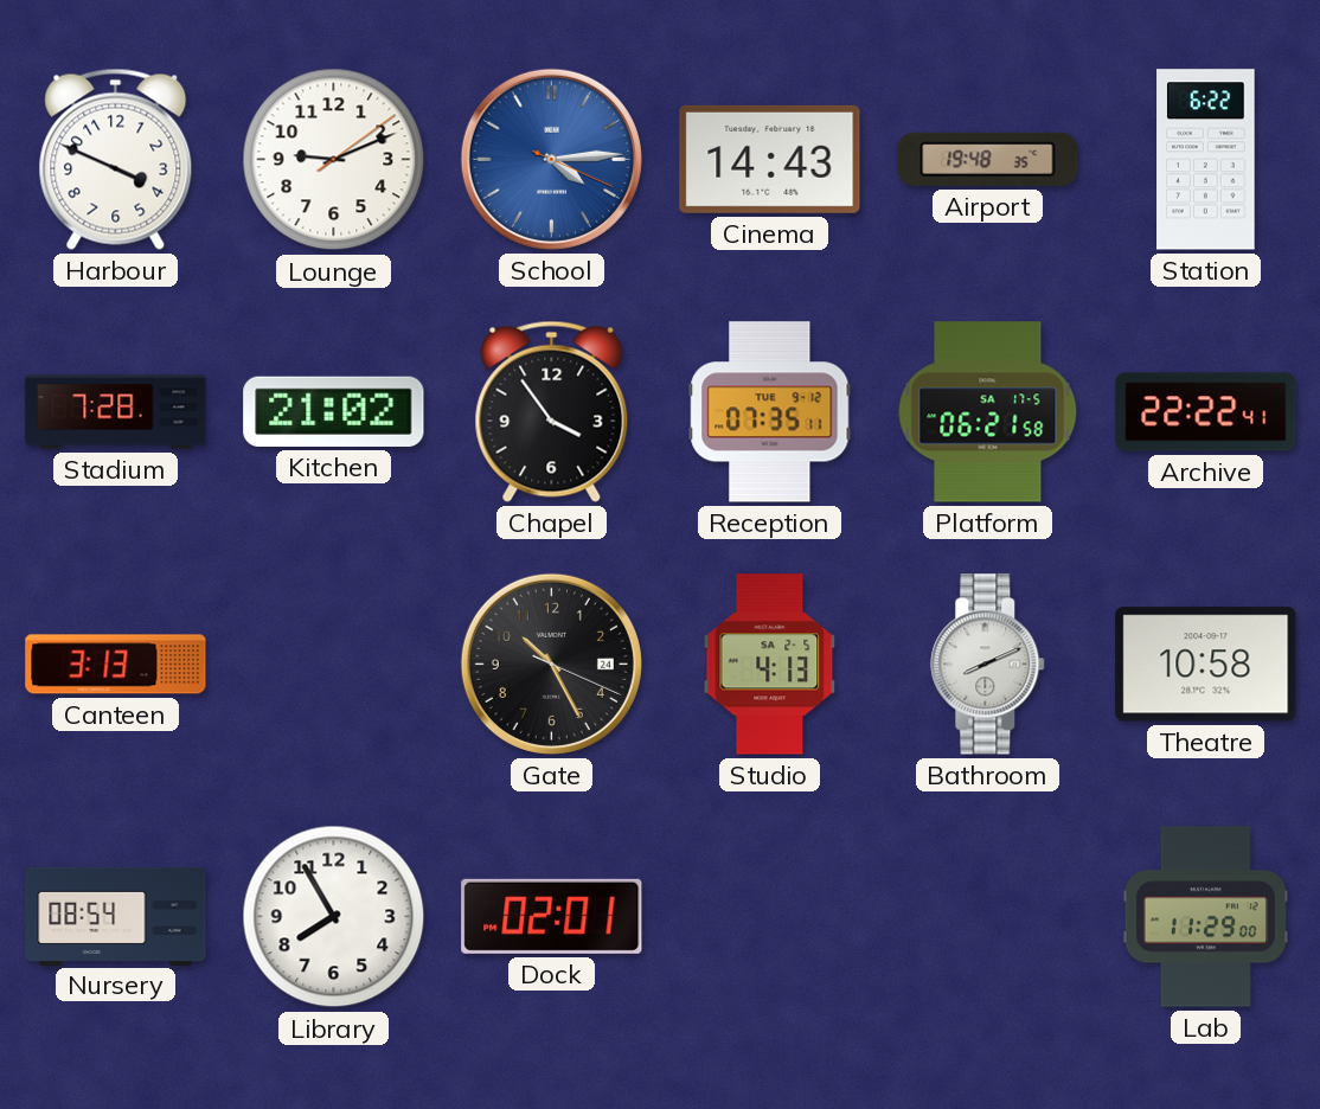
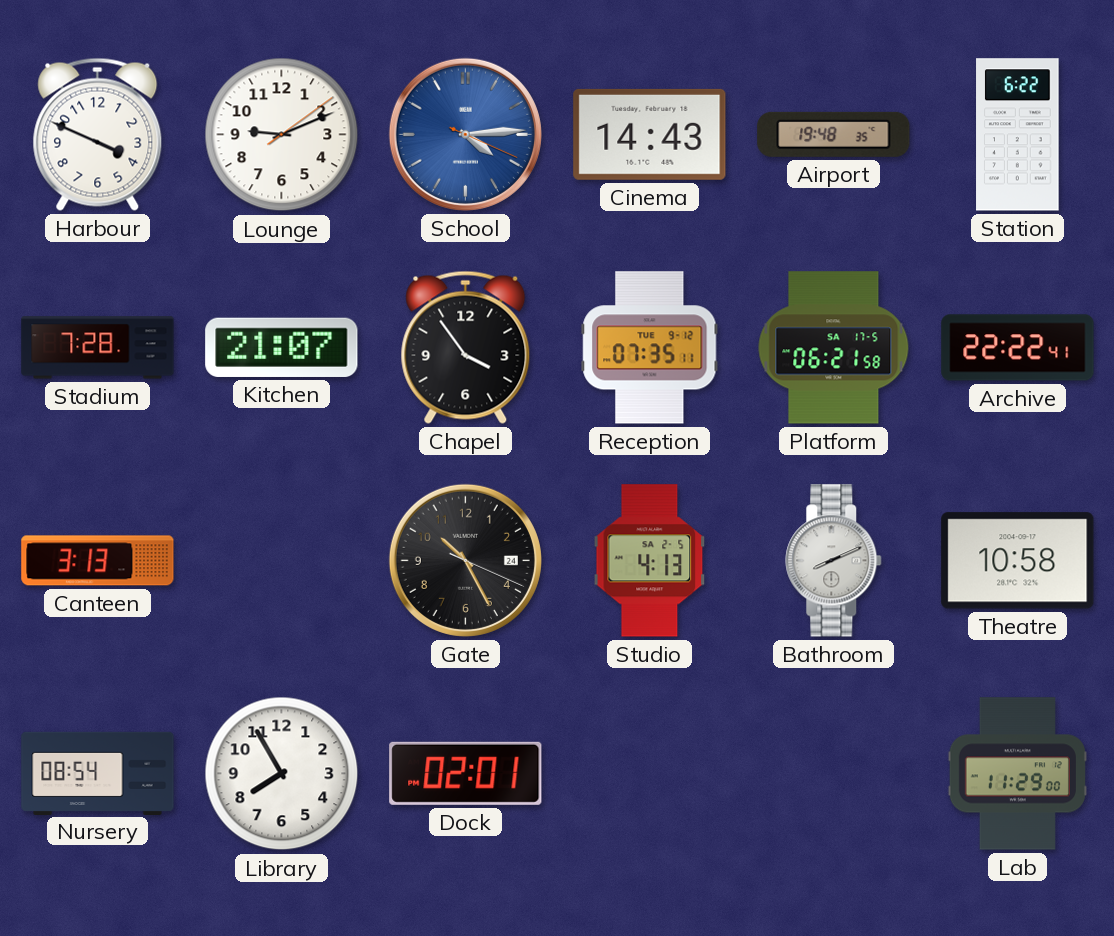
Kitchen: 21:02 -> 21:07
